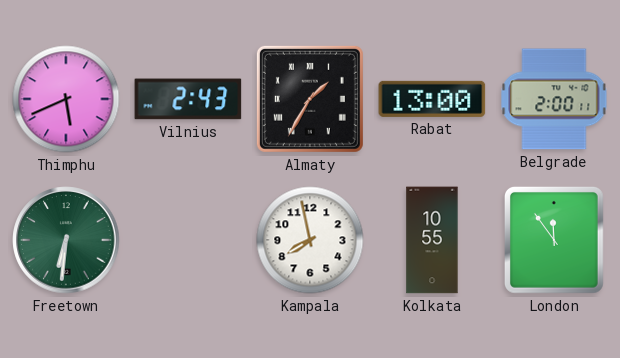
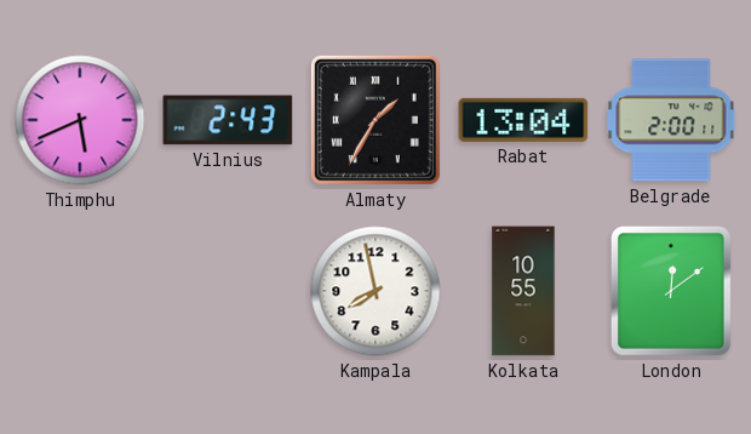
Rabat: 13:00 -> 13:04
Freetown: 6:31 -> none
London: 11:54 -> 12:09
